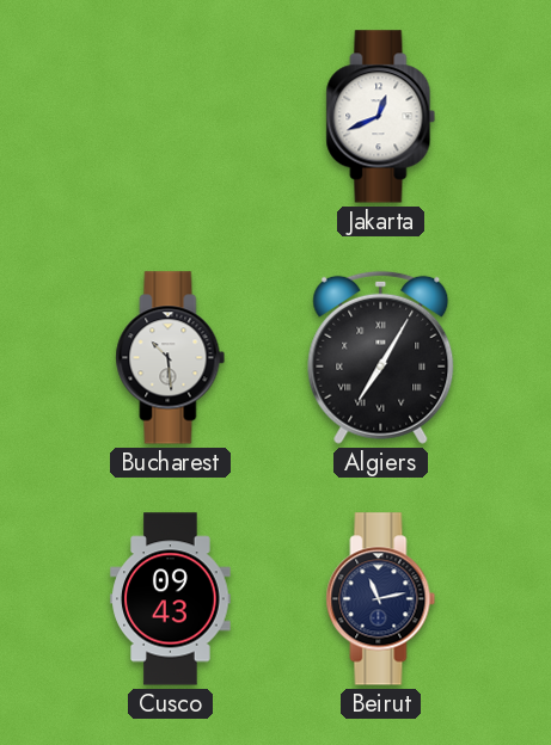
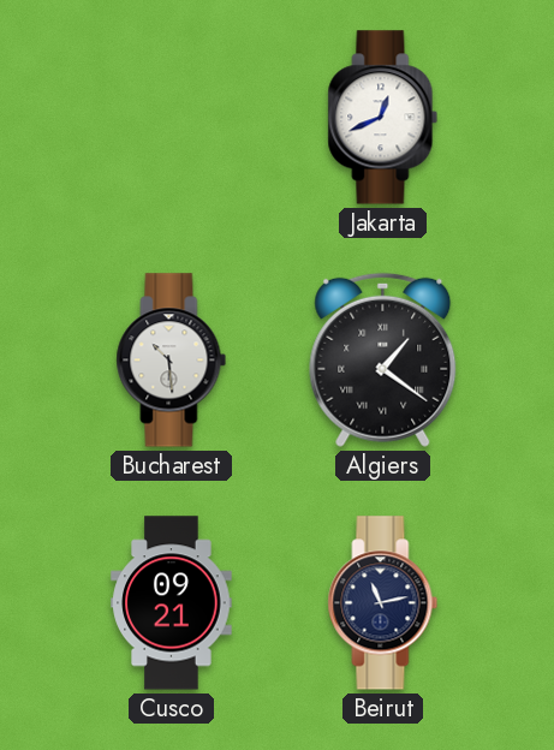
Algiers: 7:05 -> 1:21
Cusco: 09:43 -> 09:21
